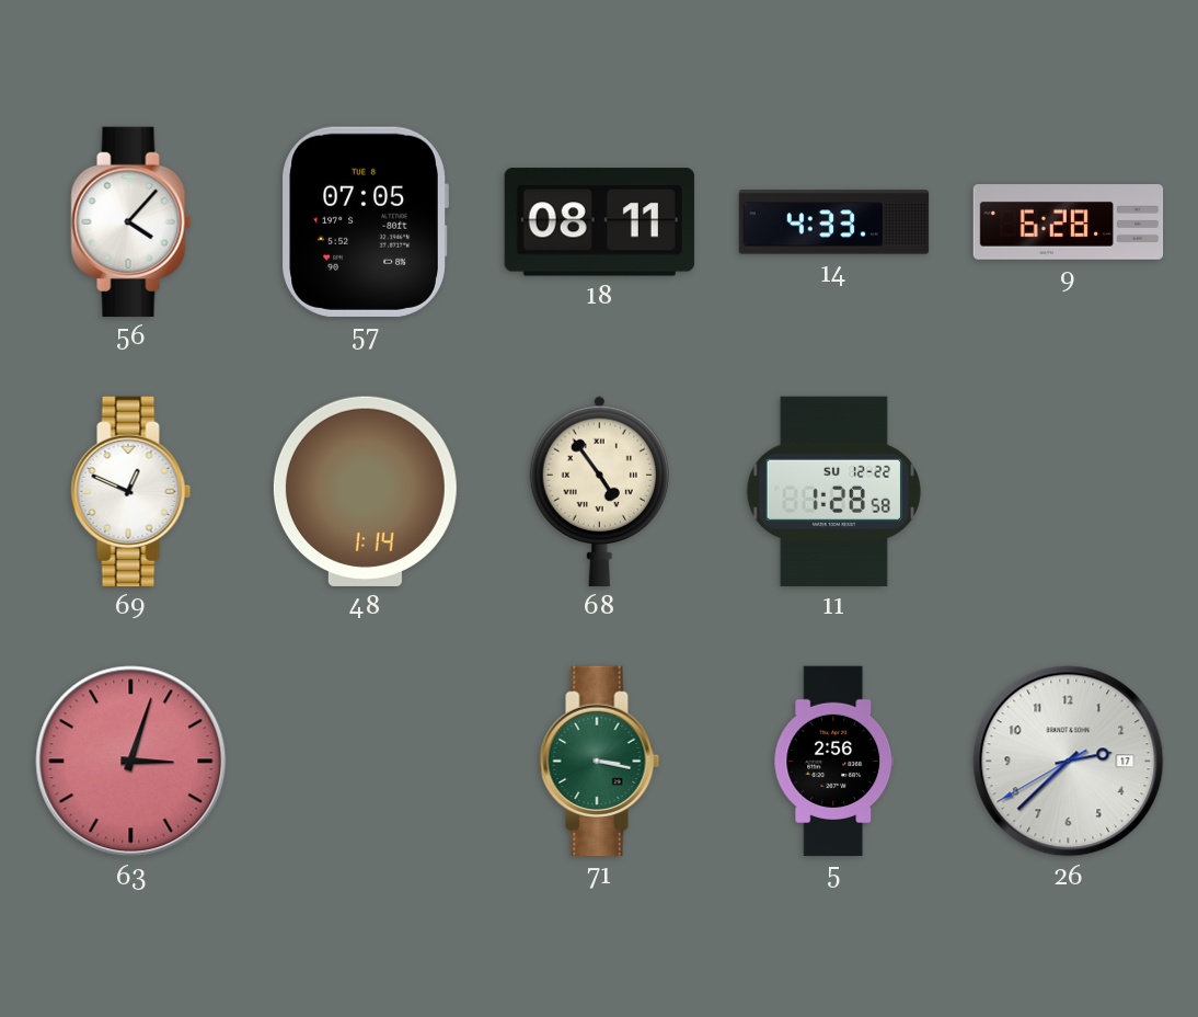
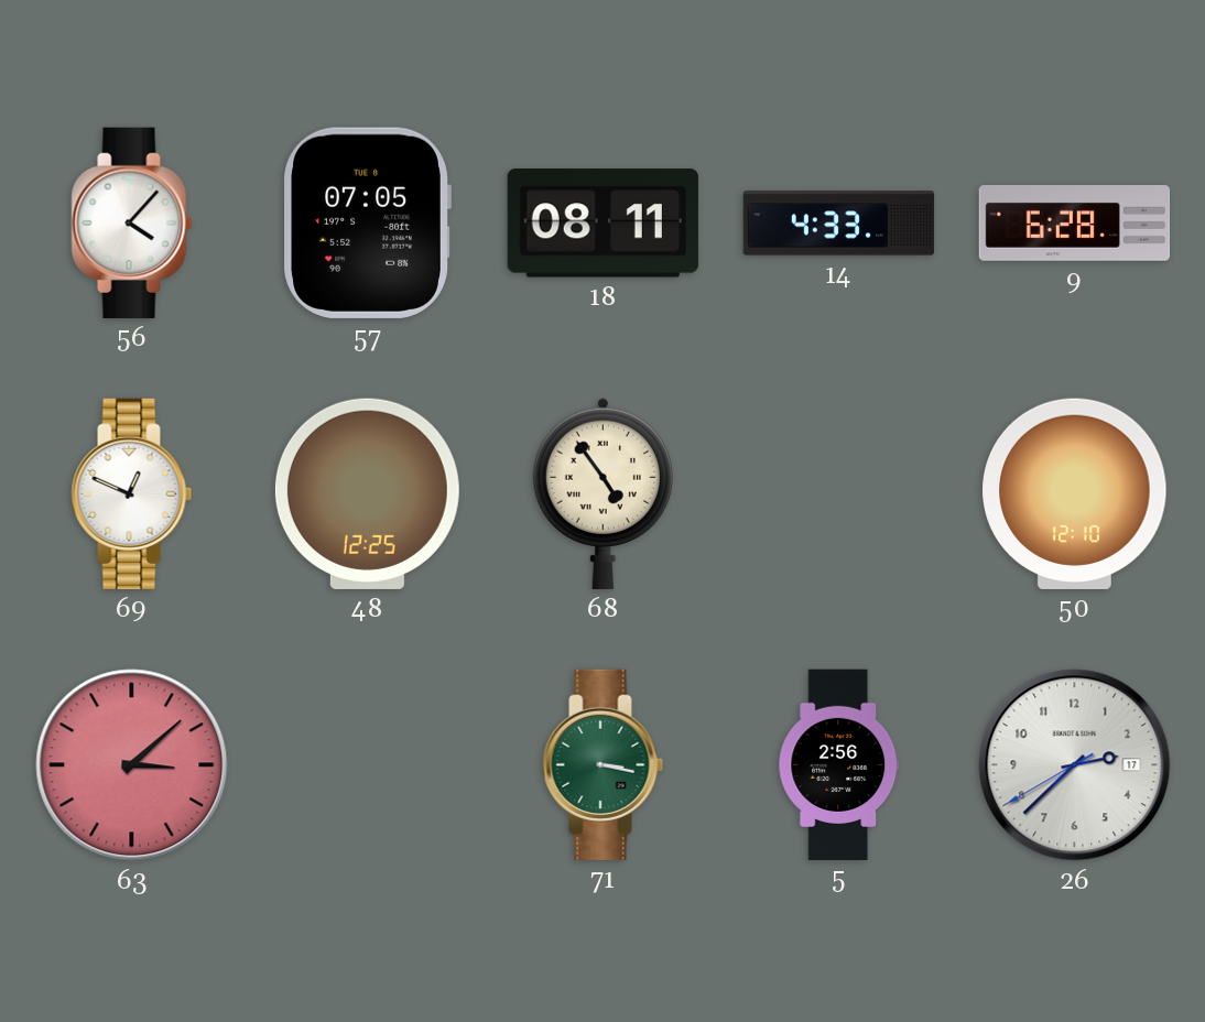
48: 1:14 -> 12:25
11: 1:28 -> none
50: none -> 12:10
63: 3:03 -> 3:08
